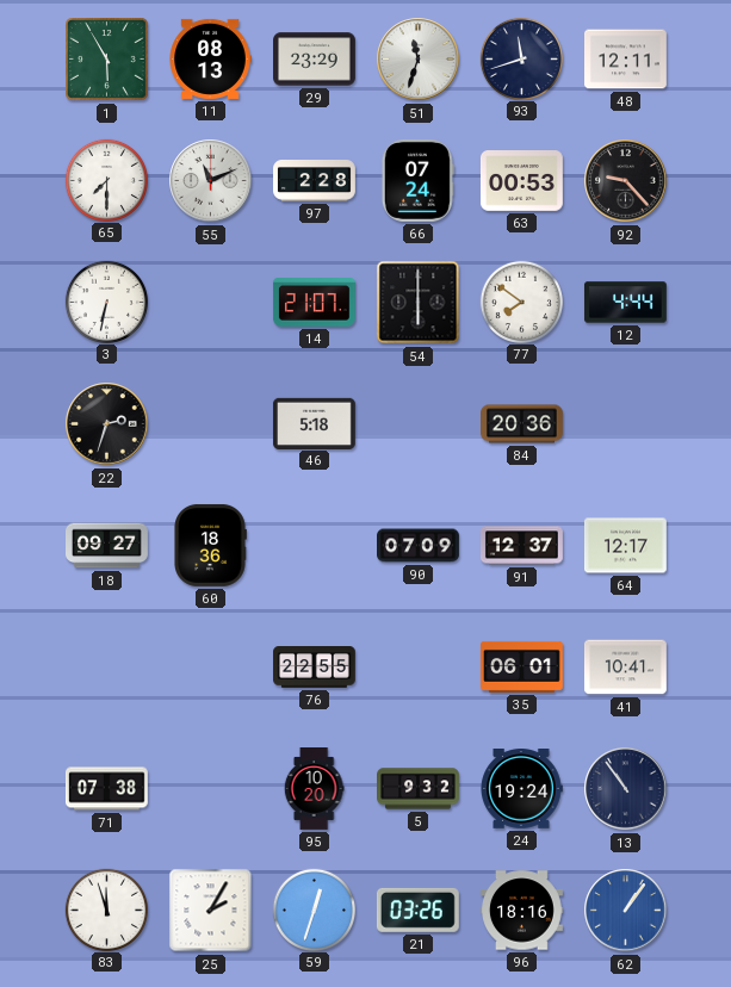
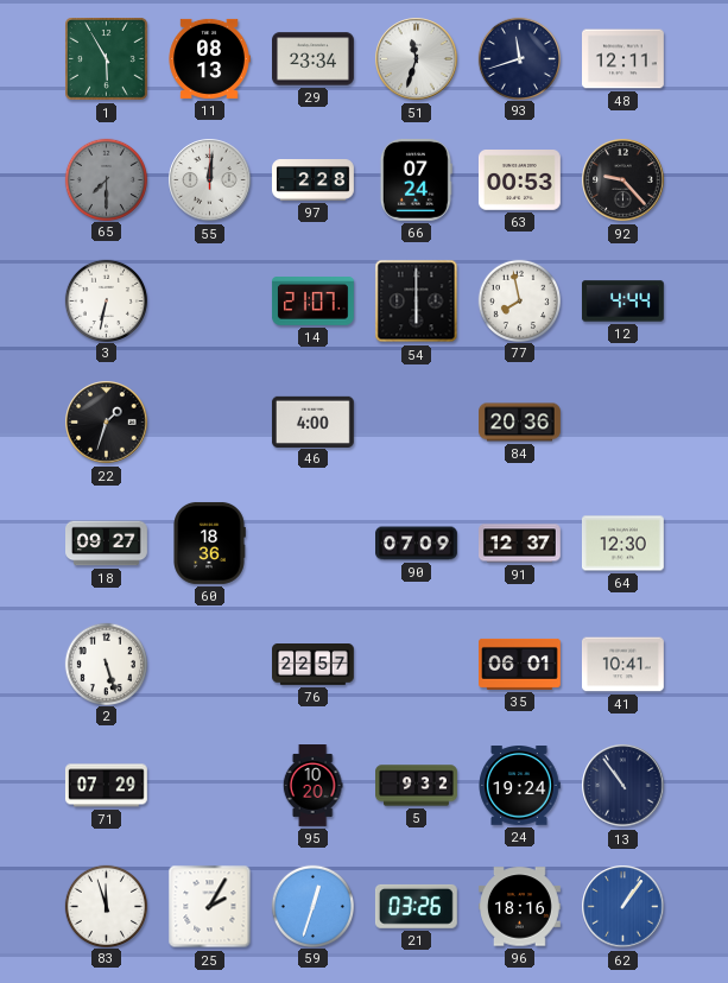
29: 23:29 -> 23:34
65 dial: white -> grey
55: 11:11 -> 12:01
77: 7:51 -> 7:58
22: 2:33 -> 1:33
46: 5:18 -> 4:00
64: 12:17 -> 12:30
2: none -> 5:27
76: 22:55 -> 22:57
71: 07:38 -> 07:29
